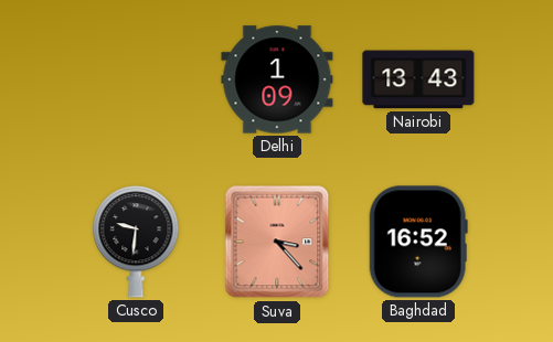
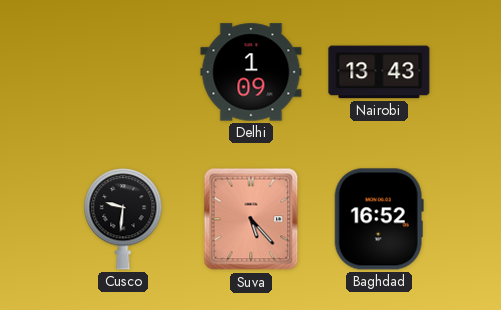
Suva: 3:23 -> 5:23
